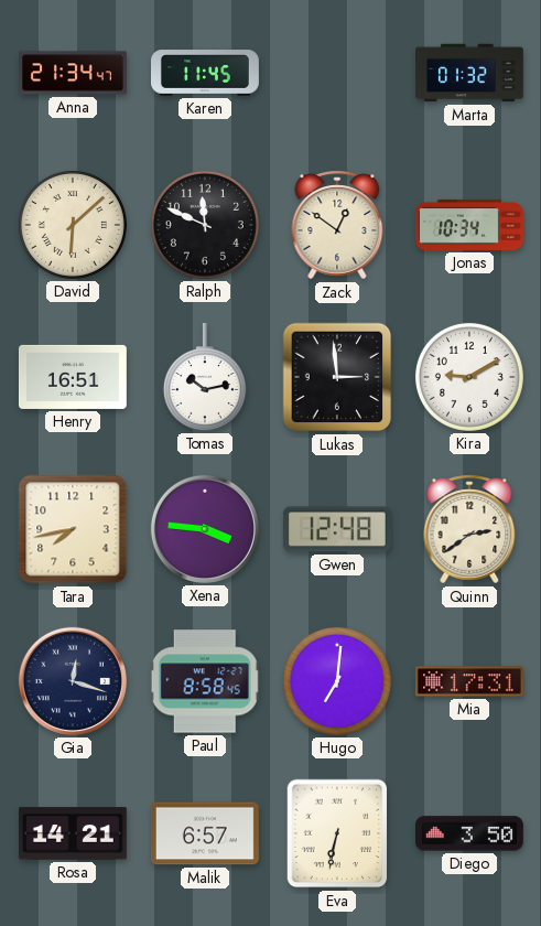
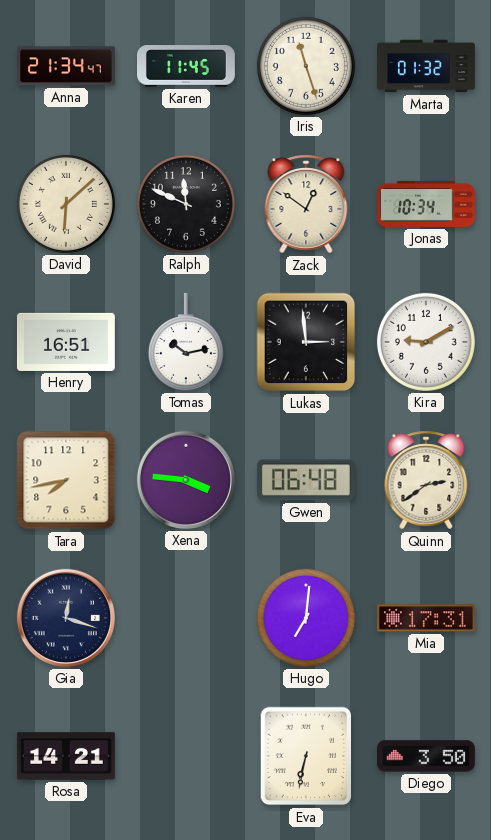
Iris: none -> 11:27
Gwen: 12:48 -> 06:48
Paul: 8:58 -> none
Malik: 6:57 -> none
